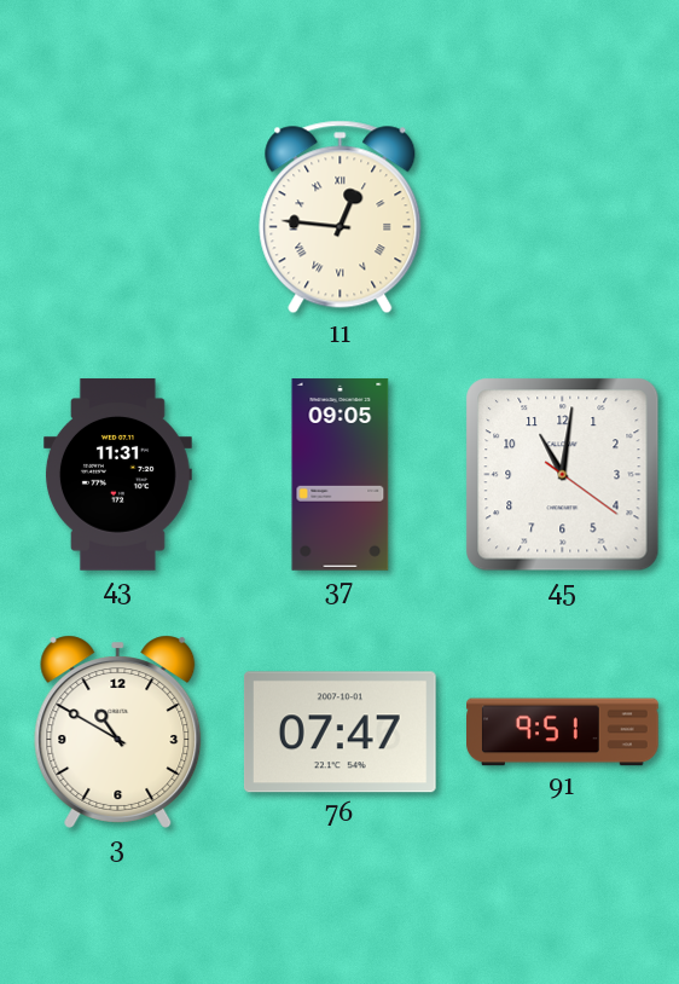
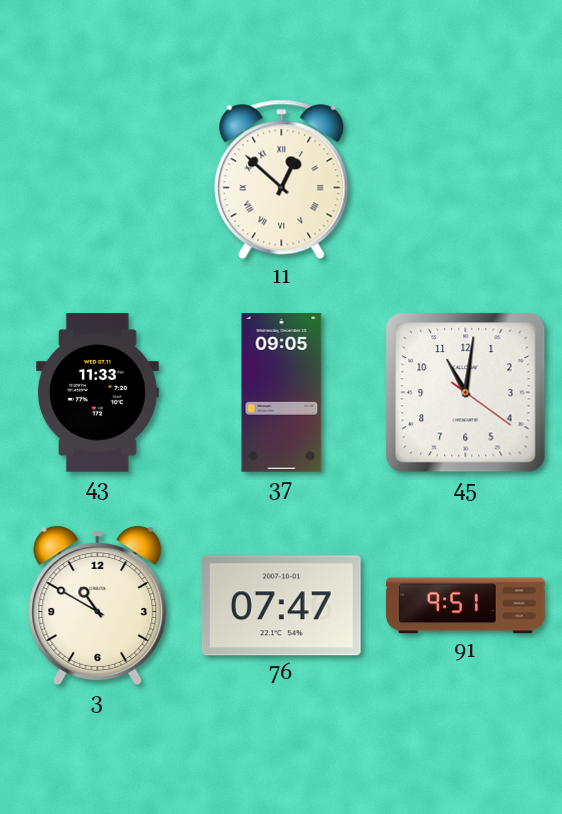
11: 12:46 -> 12:52
43: 11:31 -> 11:33
